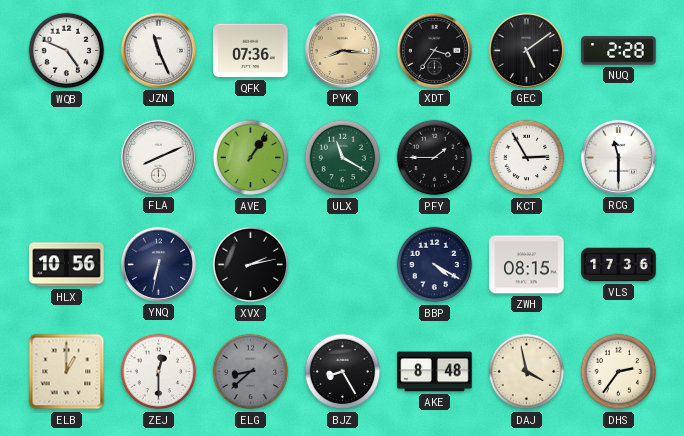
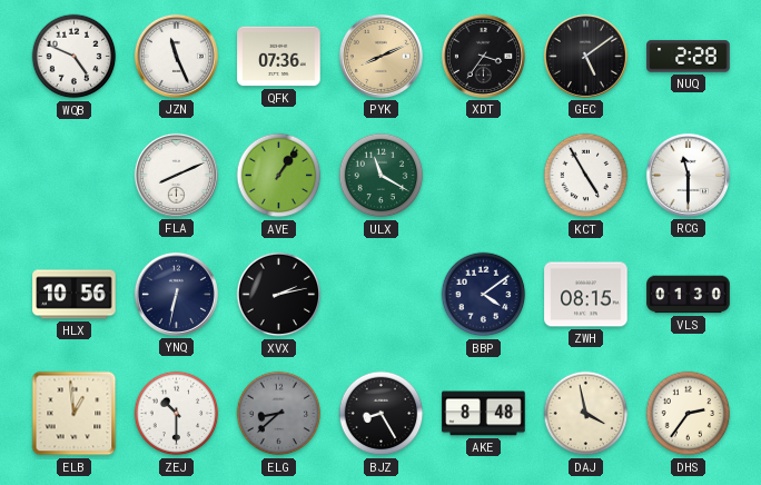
PYK: 8:16 -> 8:11
PFY: 1:45 -> none
KCT: 2:55 -> 4:55
BBP: 4:20 -> 4:09
VLS: 17:36 -> 01:30
ELB: 1:00 -> 12:59
ZEJ: 12:30 -> 10:30
